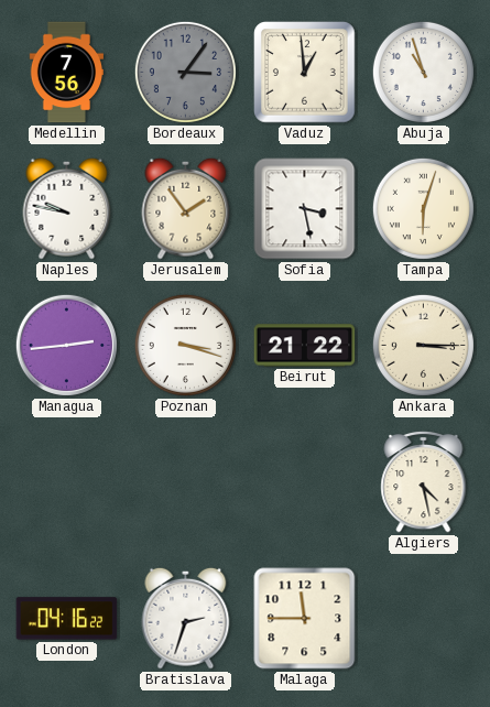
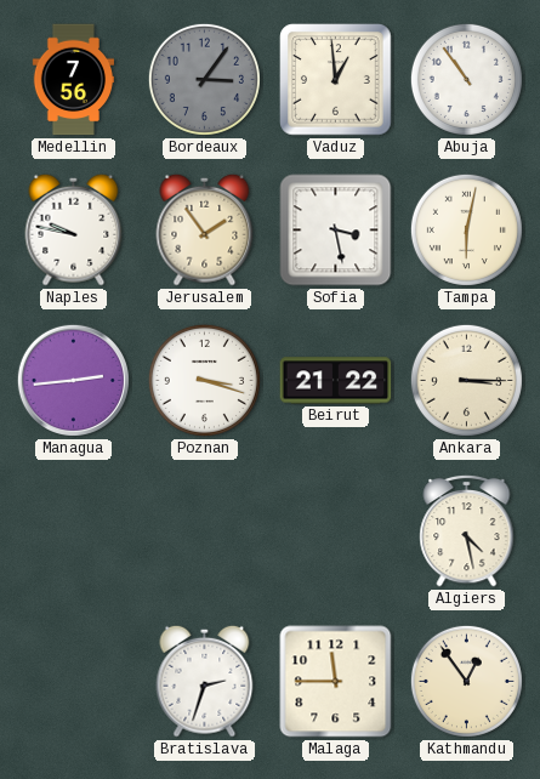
Abuja: 10:57 -> 10:54
Tampa: 6:03 -> 6:02
London: 04:16 -> none
Kathmandu: none -> 12:54
